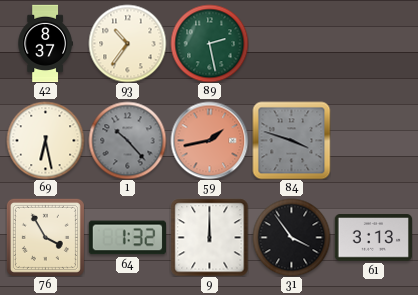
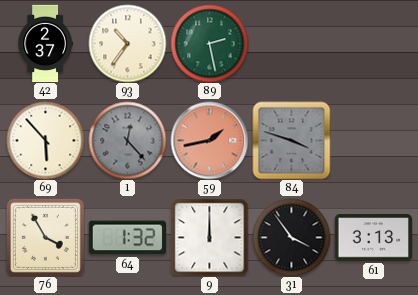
42: 8:37 -> 2:37
69: 6:28 -> 5:53
1: 10:23 -> 12:23
